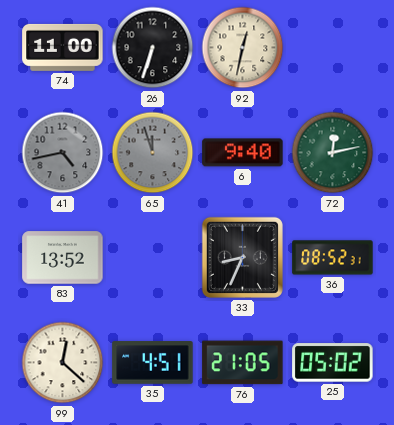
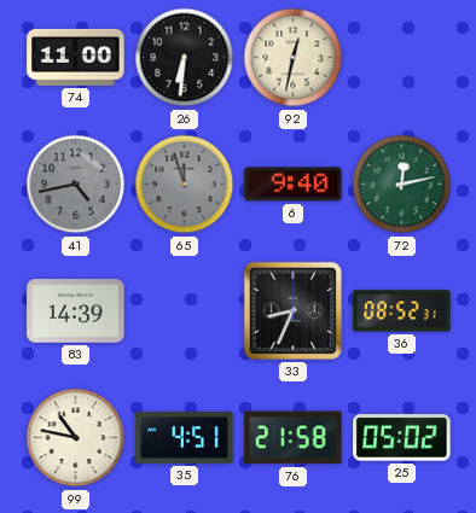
26: 6:33 -> 6:31
83: 13:52 -> 14:39
99: 12:22 -> 10:47
76: 21:05 -> 21:58
